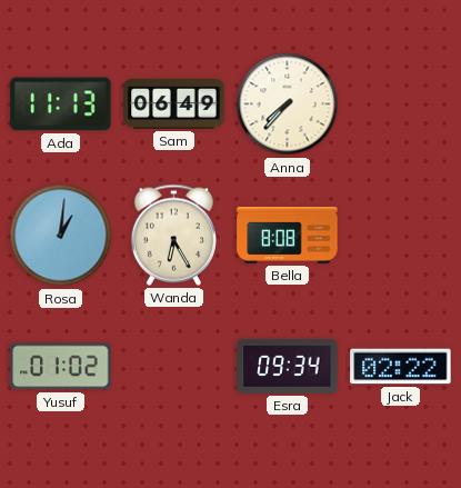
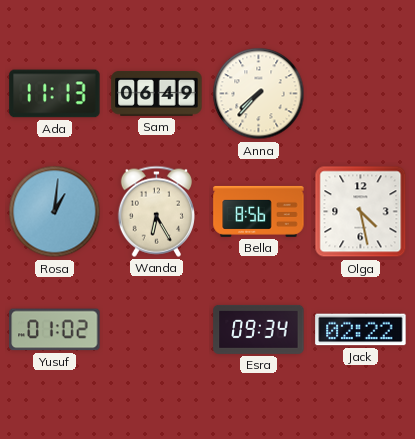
Bella: 8:08 -> 8:56
Olga: none -> 4:28
